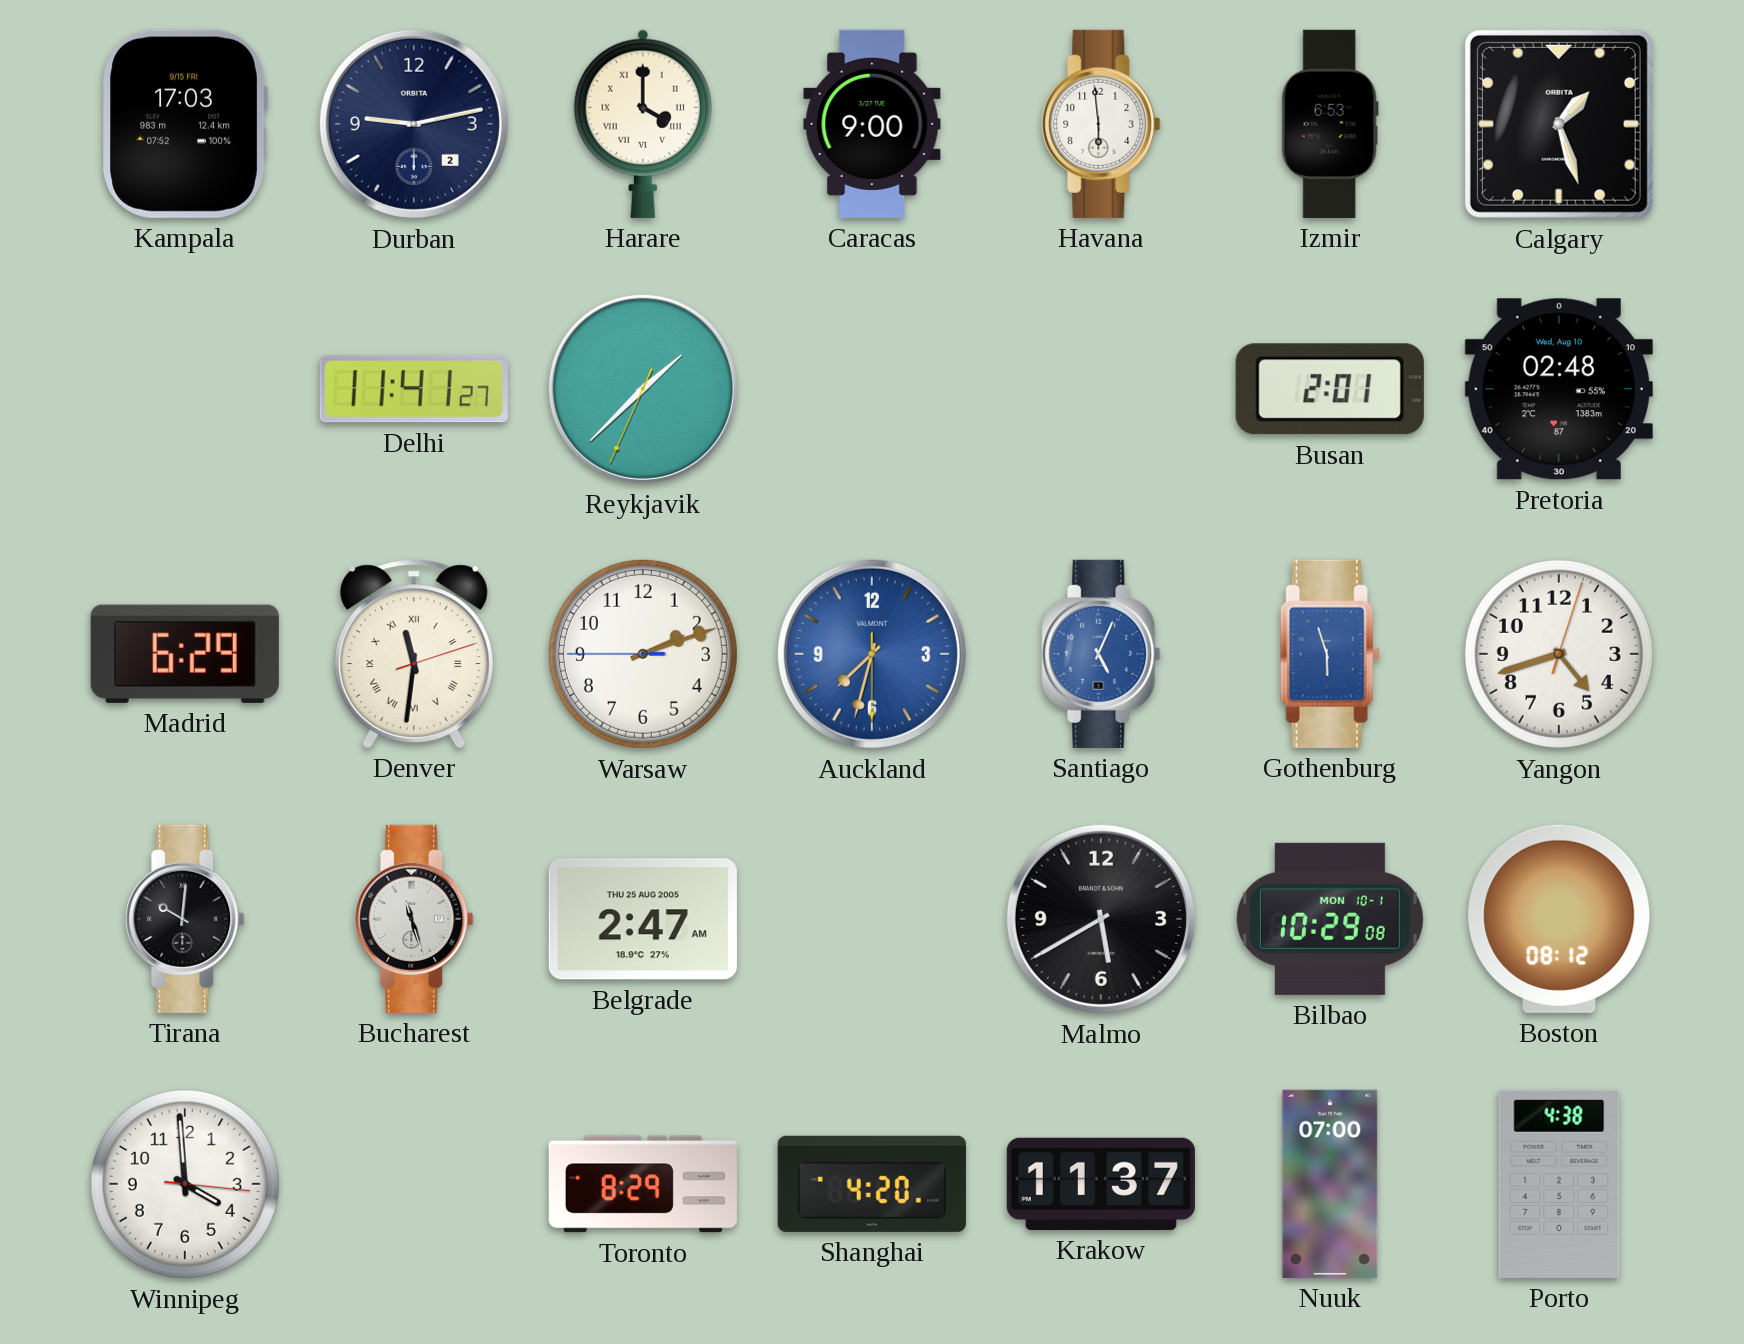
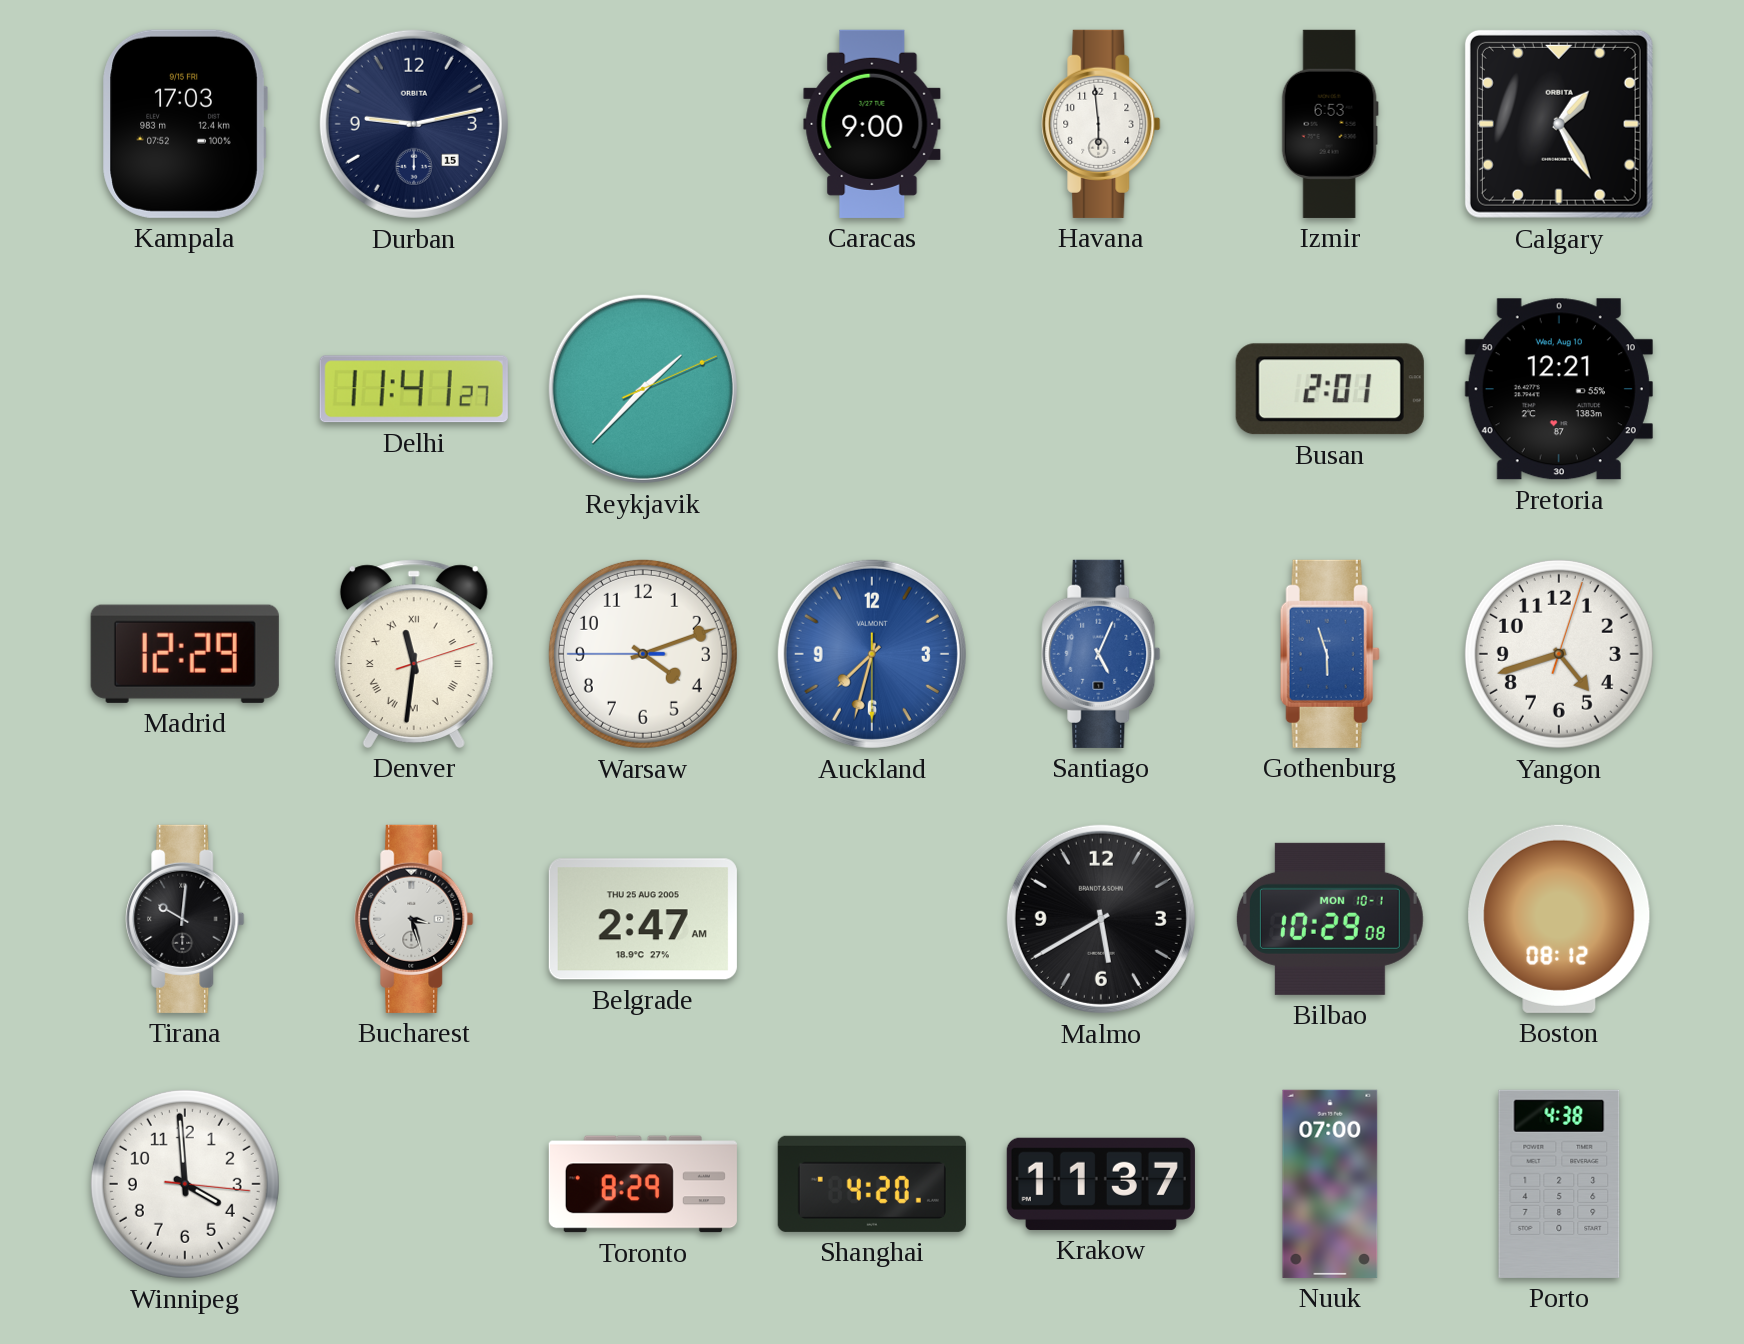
Durban date: 2 -> 15
Harare: 4:00 -> none
Calgary: 1:27 -> 1:25
Reykjavik: 1:37:34 -> 1:37:11
Pretoria: 02:48 -> 12:21
Madrid: 6:29 -> 12:29
Warsaw: 2:11 -> 4:11
Bucharest: 11:27 -> 3:27
